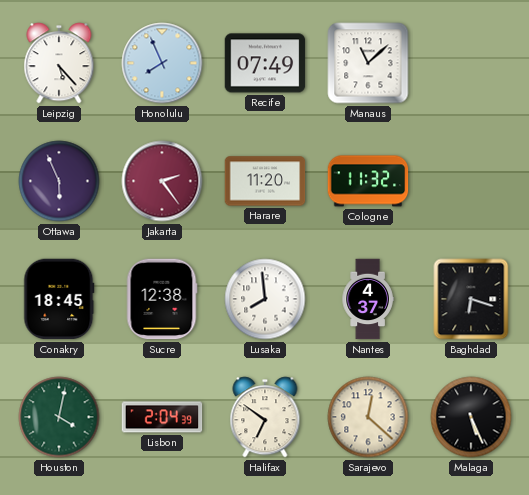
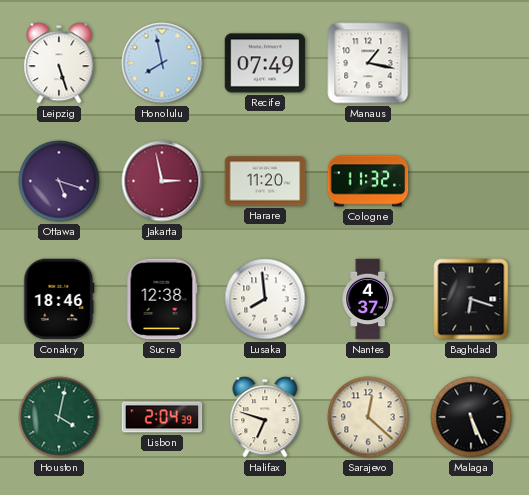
Leipzig: 5:23 -> 5:27
Honolulu: 7:56 -> 7:58
Manaus: 11:08 -> 1:17
Ottawa: 5:56 -> 5:18
Jakarta: 2:24 -> 2:58
Conakry: 18:45 -> 18:46
Halifax: 6:51 -> 6:48
